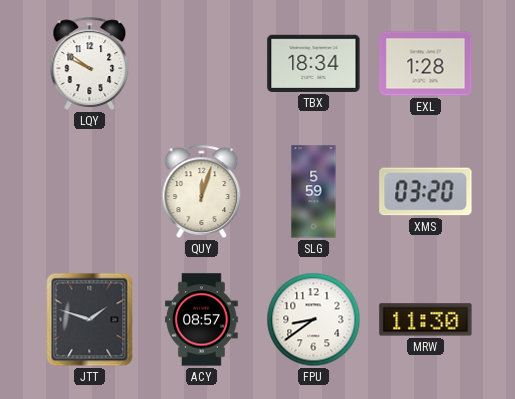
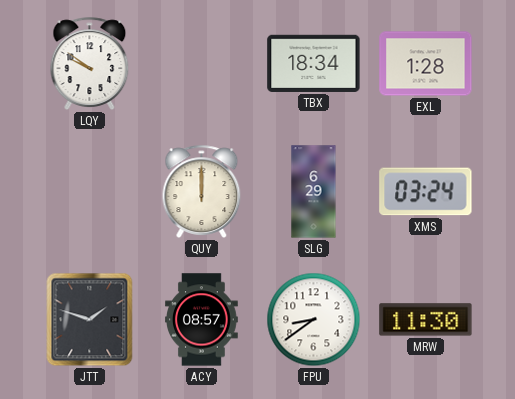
QUY: 12:03 -> 12:00
SLG: 5:59 -> 6:29
XMS: 03:20 -> 03:24
